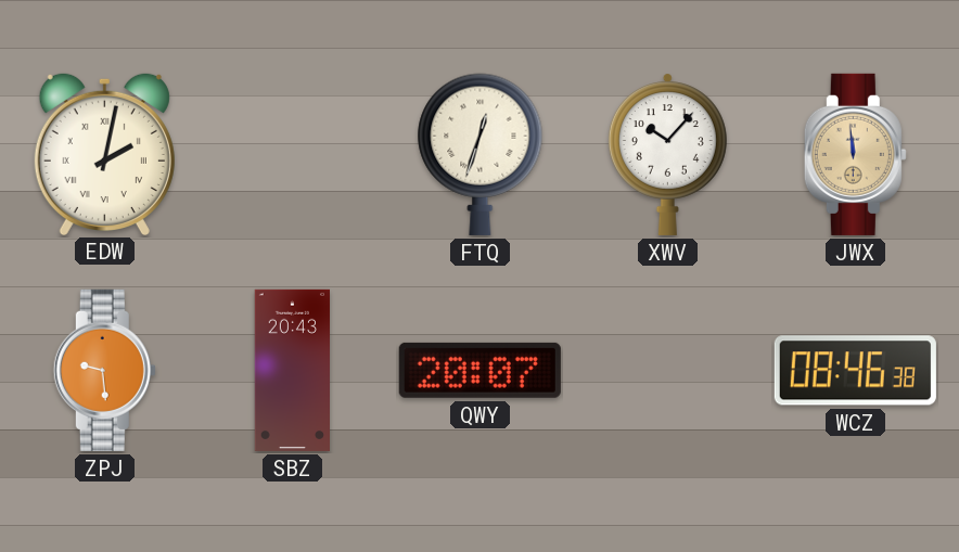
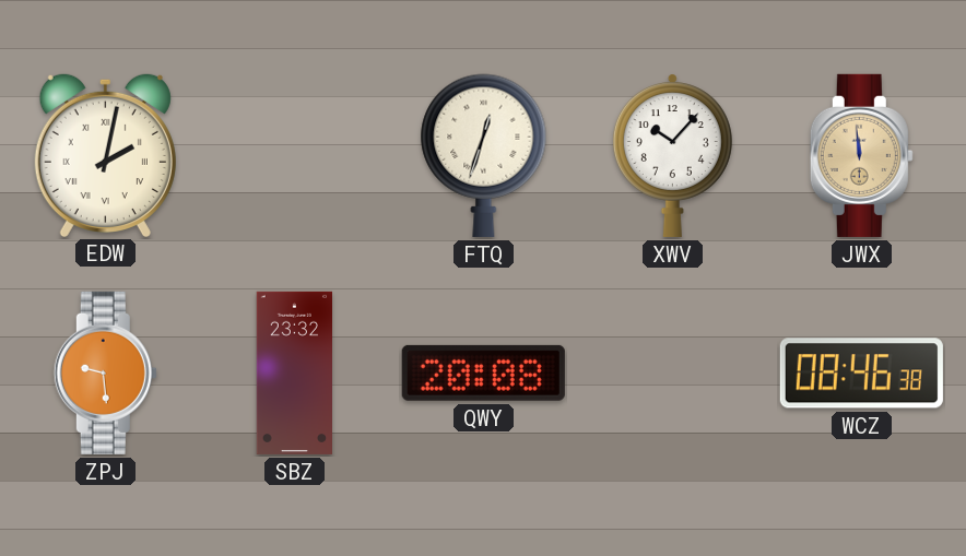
SBZ: 20:43 -> 23:32
QWY: 20:07 -> 20:08
